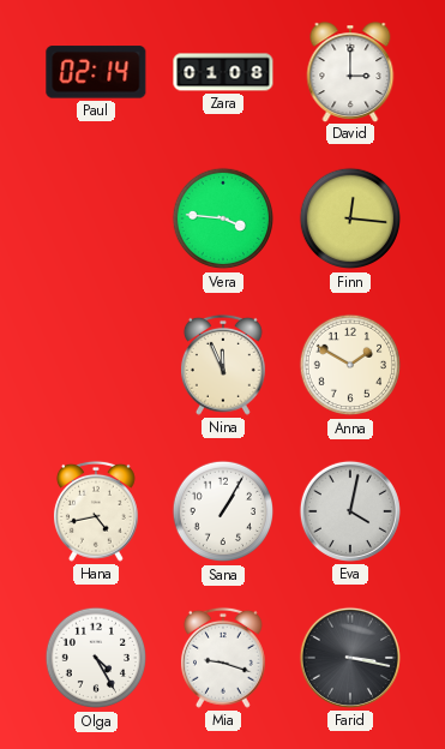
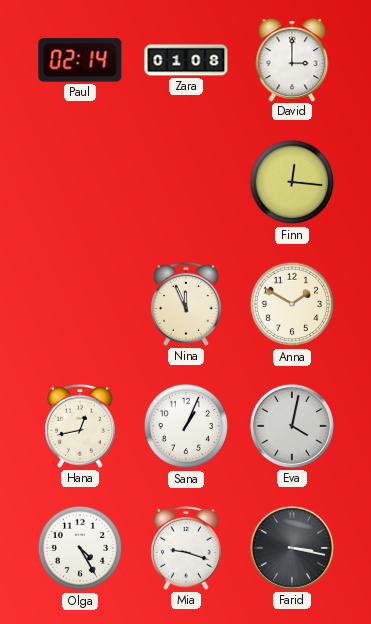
Vera: 3:46 -> none
Hana: 4:43 -> 12:43
Sana: 1:05 -> 1:04
